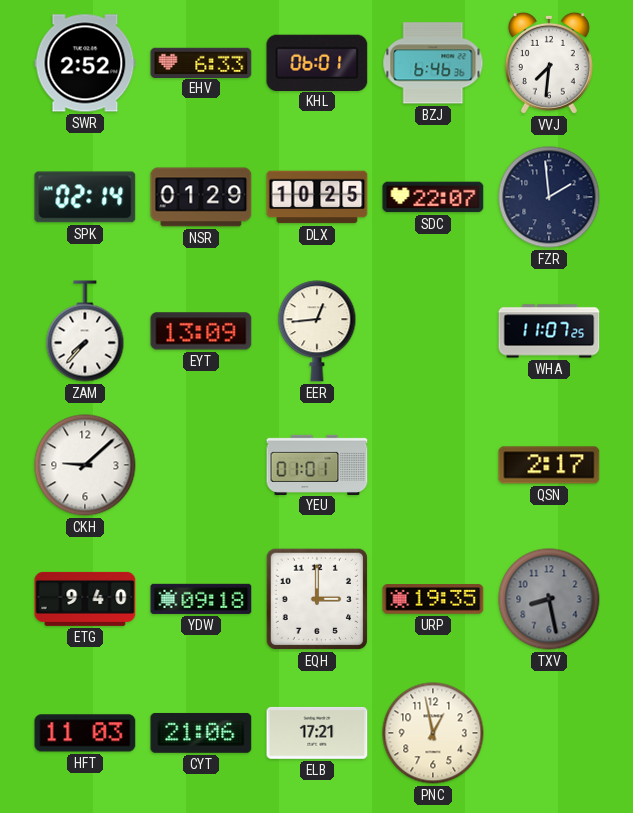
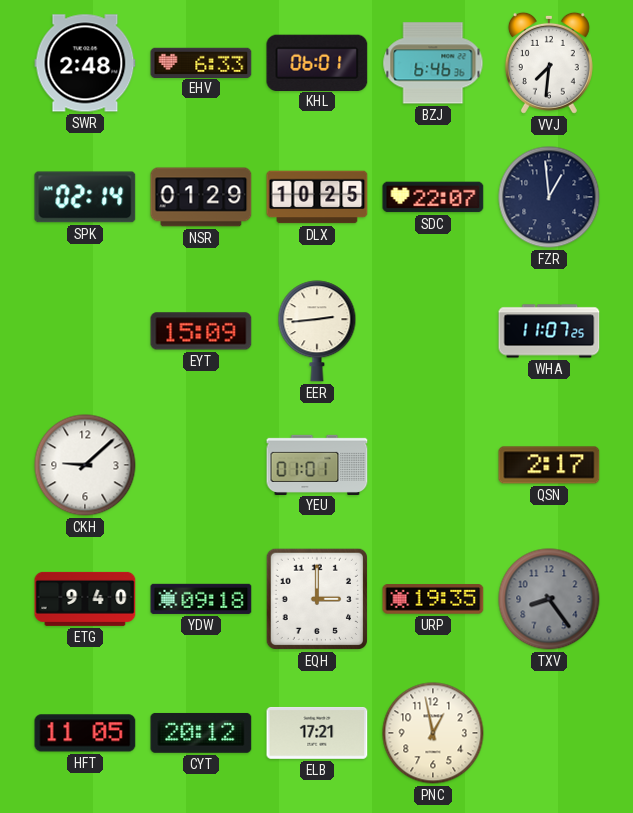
SWR: 2:52 -> 2:48
FZR: 1:59 -> 12:59
ZAM: 7:37 -> none
EYT: 13:09 -> 15:09
EER: 12:44 -> 2:44
TXV: 8:28 -> 8:24
HFT: 11:03 -> 11:05
CYT: 21:06 -> 20:12
